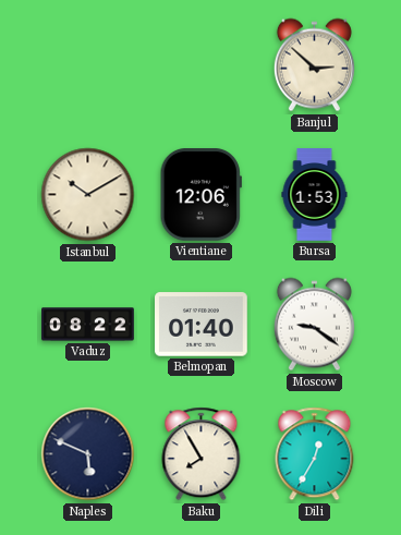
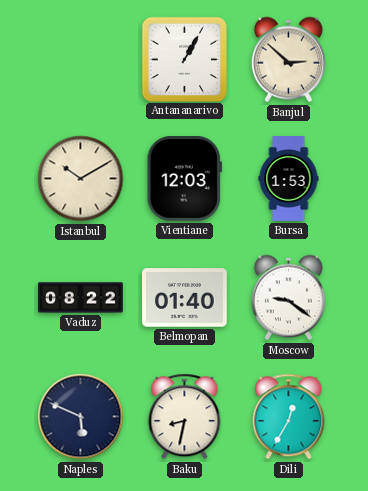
Antananarivo: none -> 1:05
Vientiane: 12:06 -> 12:03
Baku: 7:55 -> 8:32
